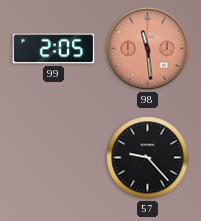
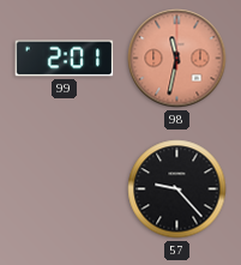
99: 2:05 -> 2:01
98: 11:29 -> 11:32
